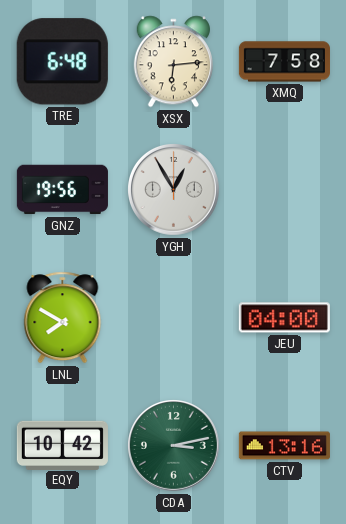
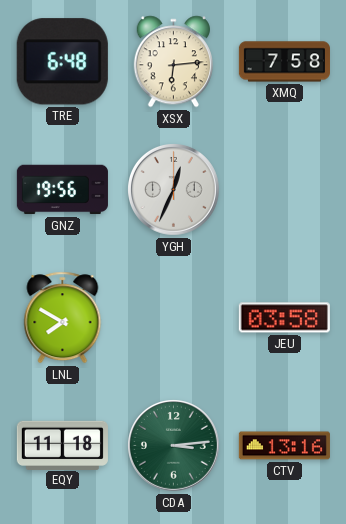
YGH: 12:55 -> 12:34
JEU: 04:00 -> 03:58
EQY: 10:42 -> 11:18
CDA: 3:13 -> 3:14
